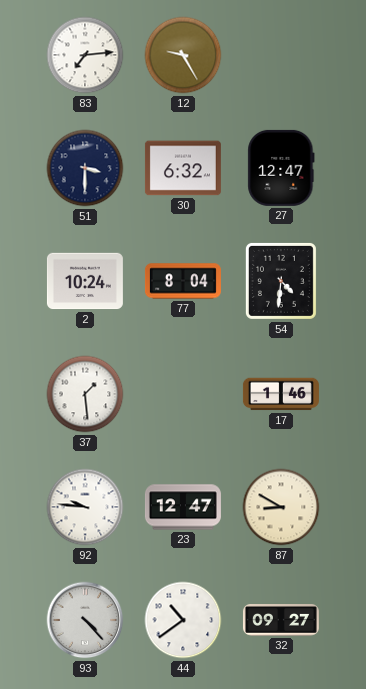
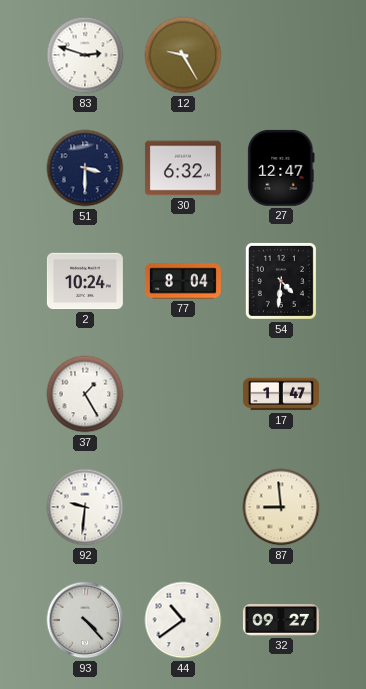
83: 7:14 -> 2:48
37: 1:29 -> 1:25
17: 1:46 -> 1:47
92: 9:46 -> 9:31
23: 12:47 -> none
87: 8:50 -> 8:59
